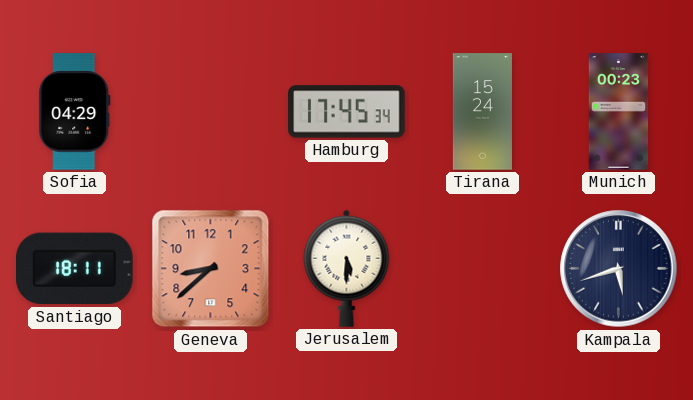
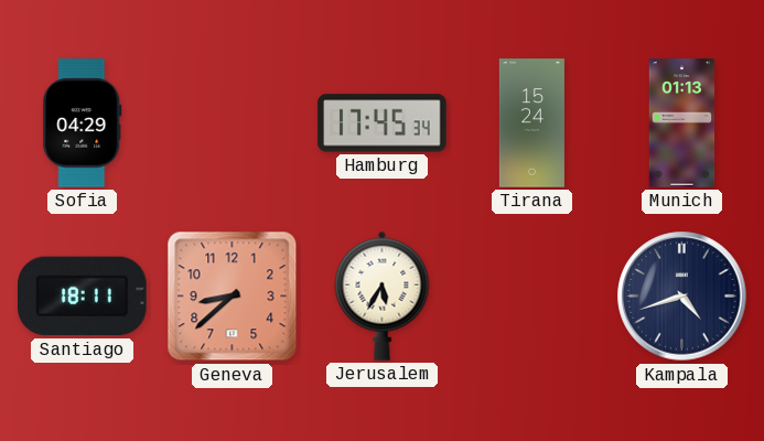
Munich: 00:23 -> 01:13
Jerusalem: 5:30 -> 5:35
Kampala: 5:42 -> 4:42
